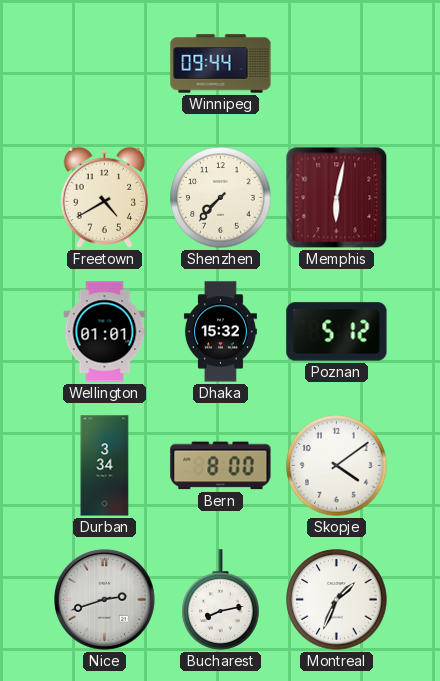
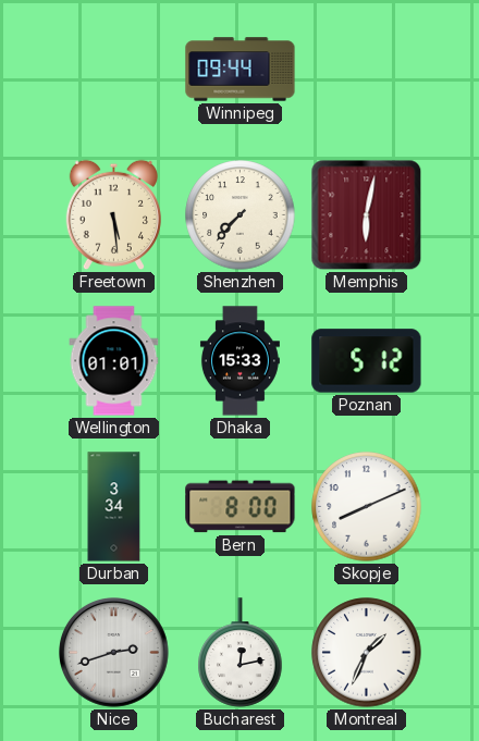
Freetown: 4:40 -> 5:29
Dhaka: 15:32 -> 15:33
Skopje: 4:09 -> 8:11
Bucharest: 8:13 -> 12:13
